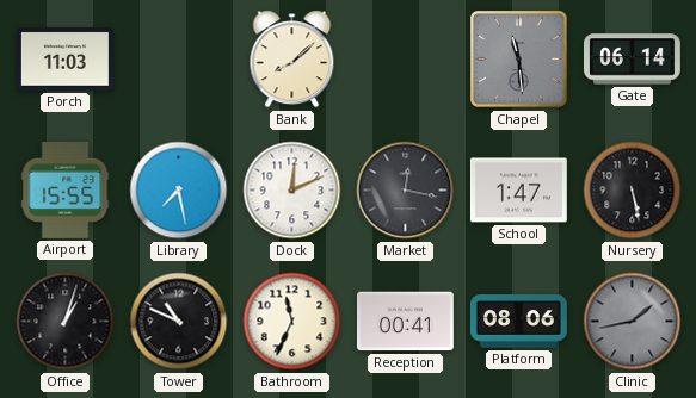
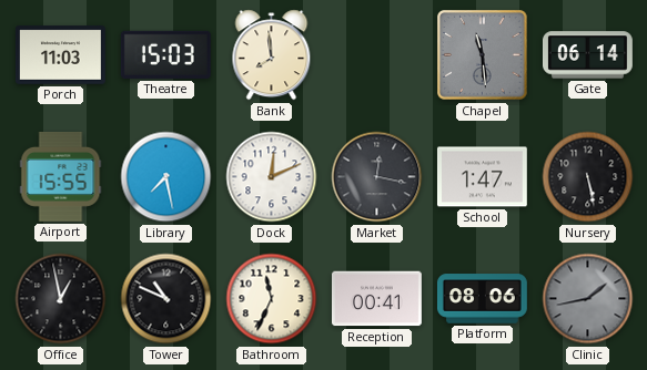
Theatre: none -> 15:03
Bank: 8:08 -> 7:59
Office: 1:03 -> 12:58
